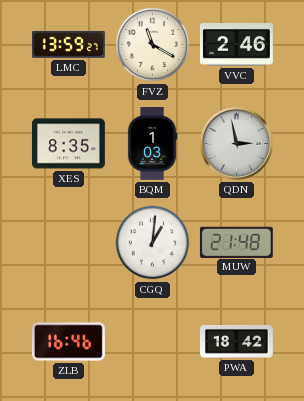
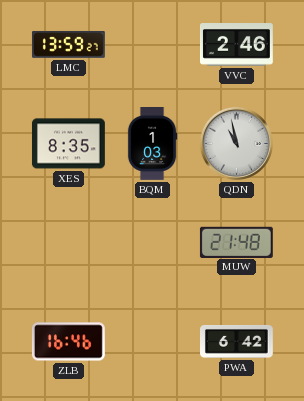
FVZ: 11:20 -> none
QDN: 2:58 -> 10:58
CGQ: 1:01 -> none
PWA: 18:42 -> 6:42
